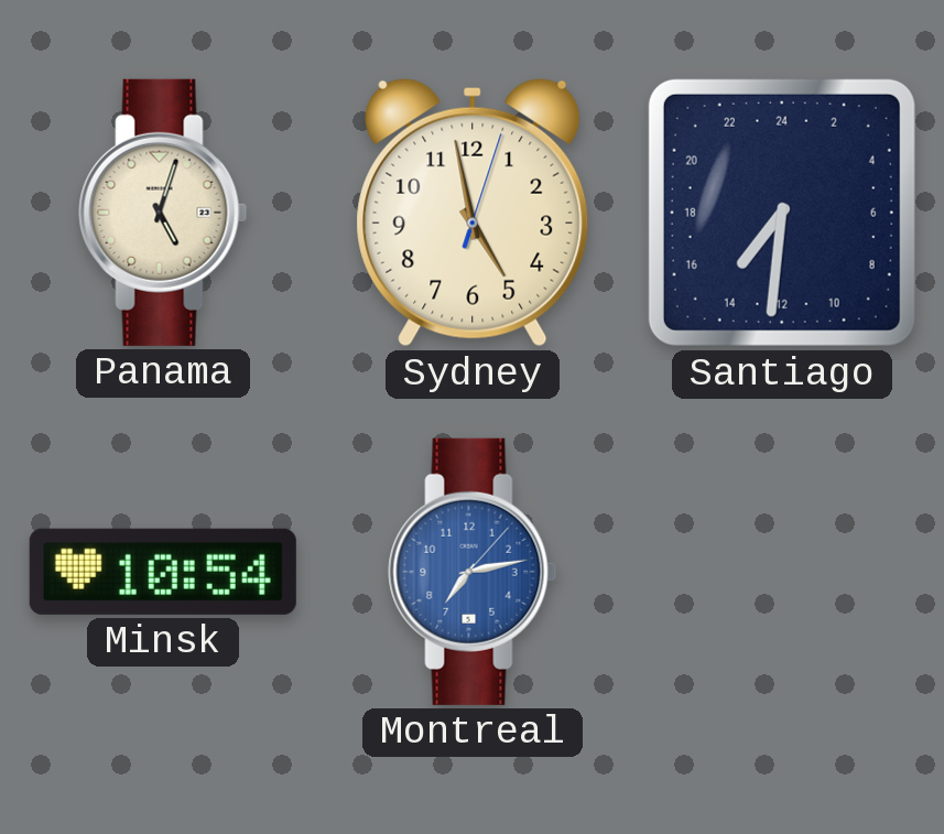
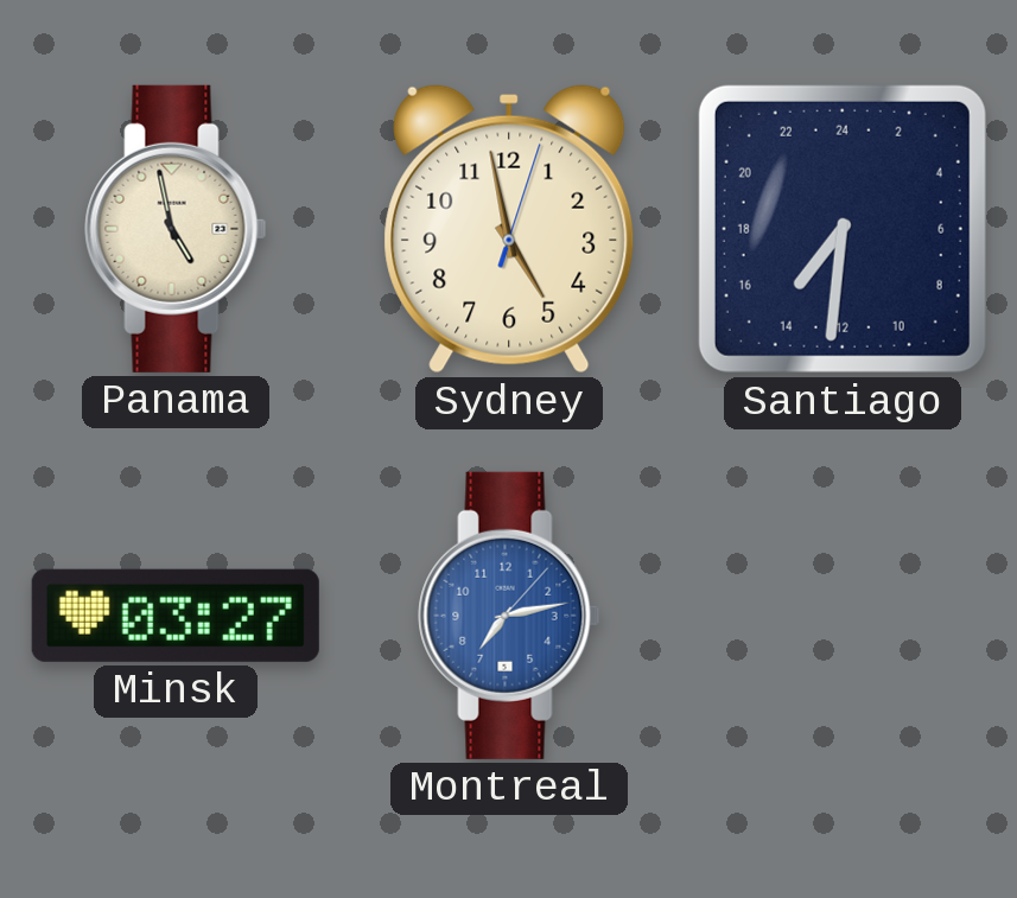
Panama: 5:03 -> 4:58
Minsk: 10:54 -> 03:27
